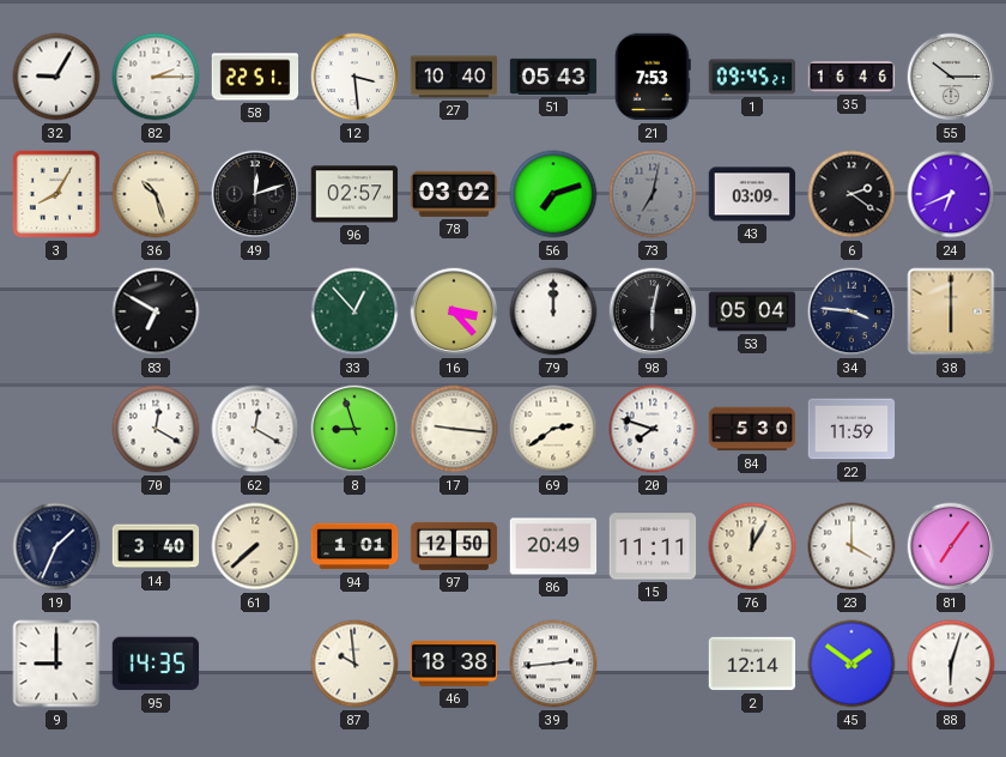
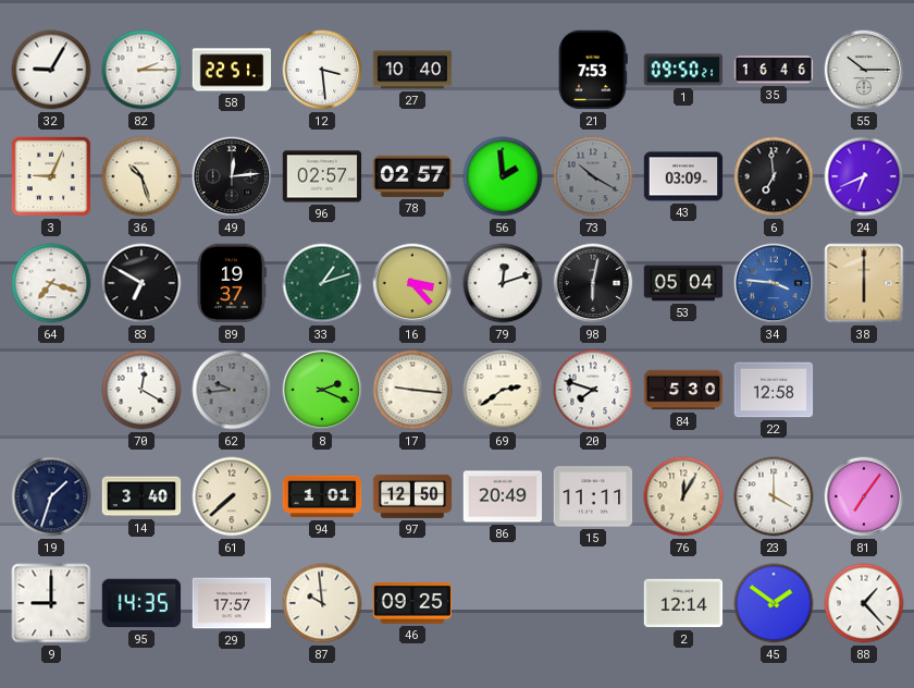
51: 05:43 -> none
1: 09:45 -> 09:50
3: 8:05 -> 9:04
49: 12:12 -> 12:14
78: 03:02 -> 02:57
56: 7:12 -> 1:59
73: 7:02 -> 10:20
6: 2:21 -> 6:59
64: none -> 7:18
89: none -> 19:37
33: 12:53 -> 1:12
79: 12:00 -> 12:12
34 dial: navy -> blue
62: 12:20 -> 9:44
62 dial: white -> grey
8: 8:57 -> 2:19
22: 11:59 -> 12:58
19: 1:34 -> 1:33
29: none -> 17:57
46: 18:38 -> 09:25
39: 2:44 -> none
88: 6:03 -> 1:23
